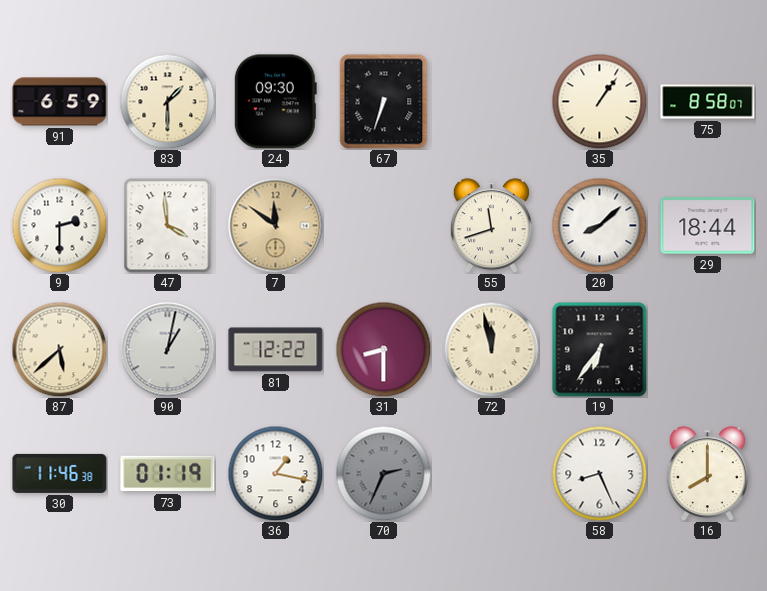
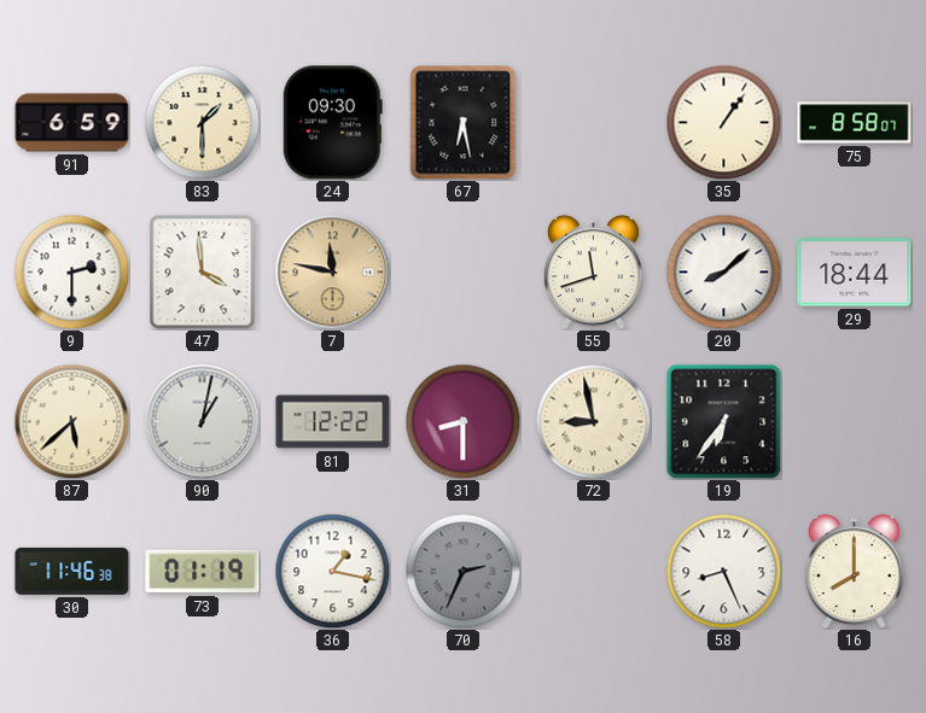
67: 6:33 -> 6:28
7: 11:51 -> 11:47
72: 11:58 -> 8:58
